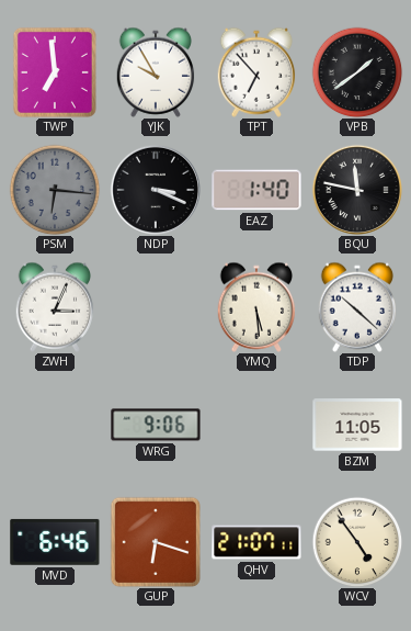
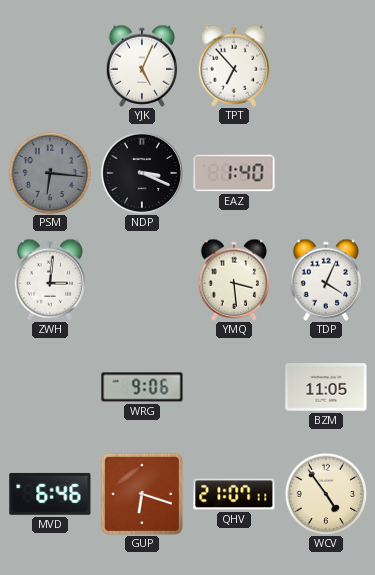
TWP: 6:59 -> none
YJK: 9:55 -> 5:04
VPB: 1:39 -> none
BQU: 11:47 -> none
ZWH: 3:04 -> 3:01
YMQ: 5:29 -> 3:29
TDP: 10:22 -> 4:04
